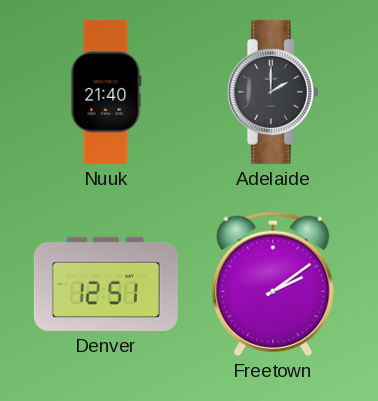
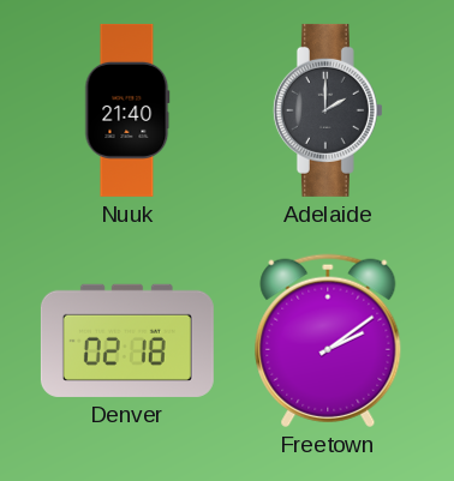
Denver: 12:51 -> 02:18
